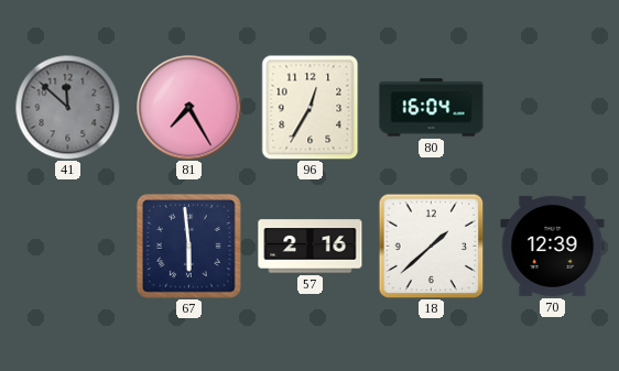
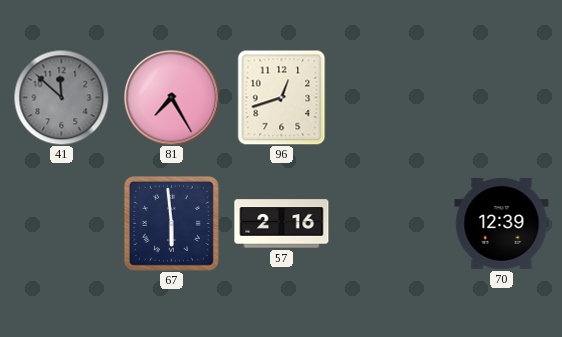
96: 12:35 -> 12:42
80: 16:04 -> none
18: 1:38 -> none
